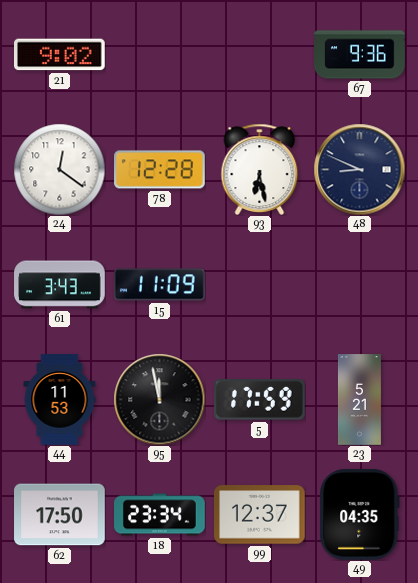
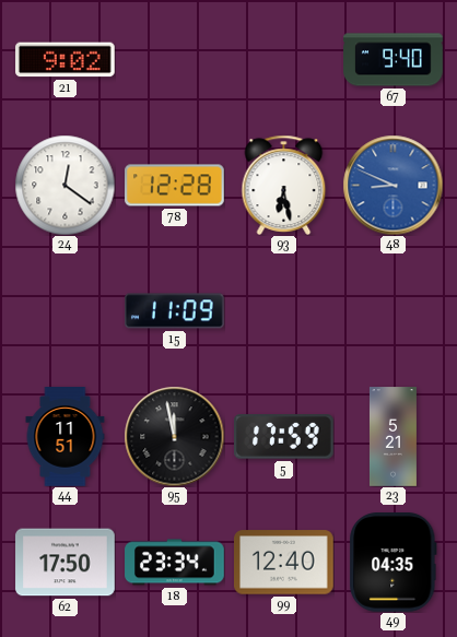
67: 9:36 -> 9:40
48 dial: navy -> blue
61: 3:43 -> none
44: 11:53 -> 11:51
99: 12:37 -> 12:40
